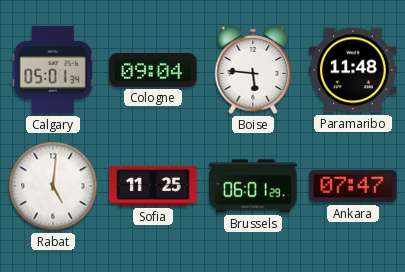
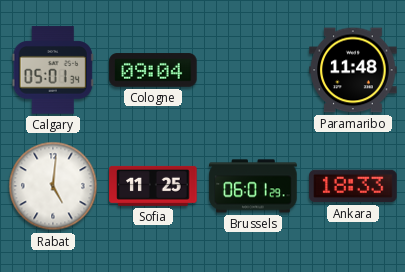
Boise: 5:46 -> none
Ankara: 07:47 -> 18:33
